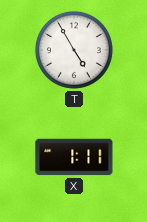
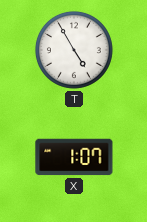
X: 1:11 -> 1:07
